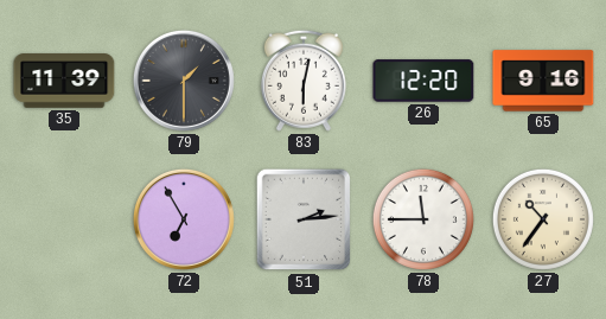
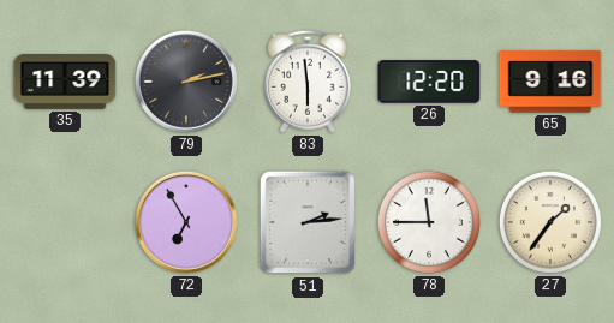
79: 1:30 -> 2:13
83: 6:02 -> 5:59
27: 10:36 -> 1:36
